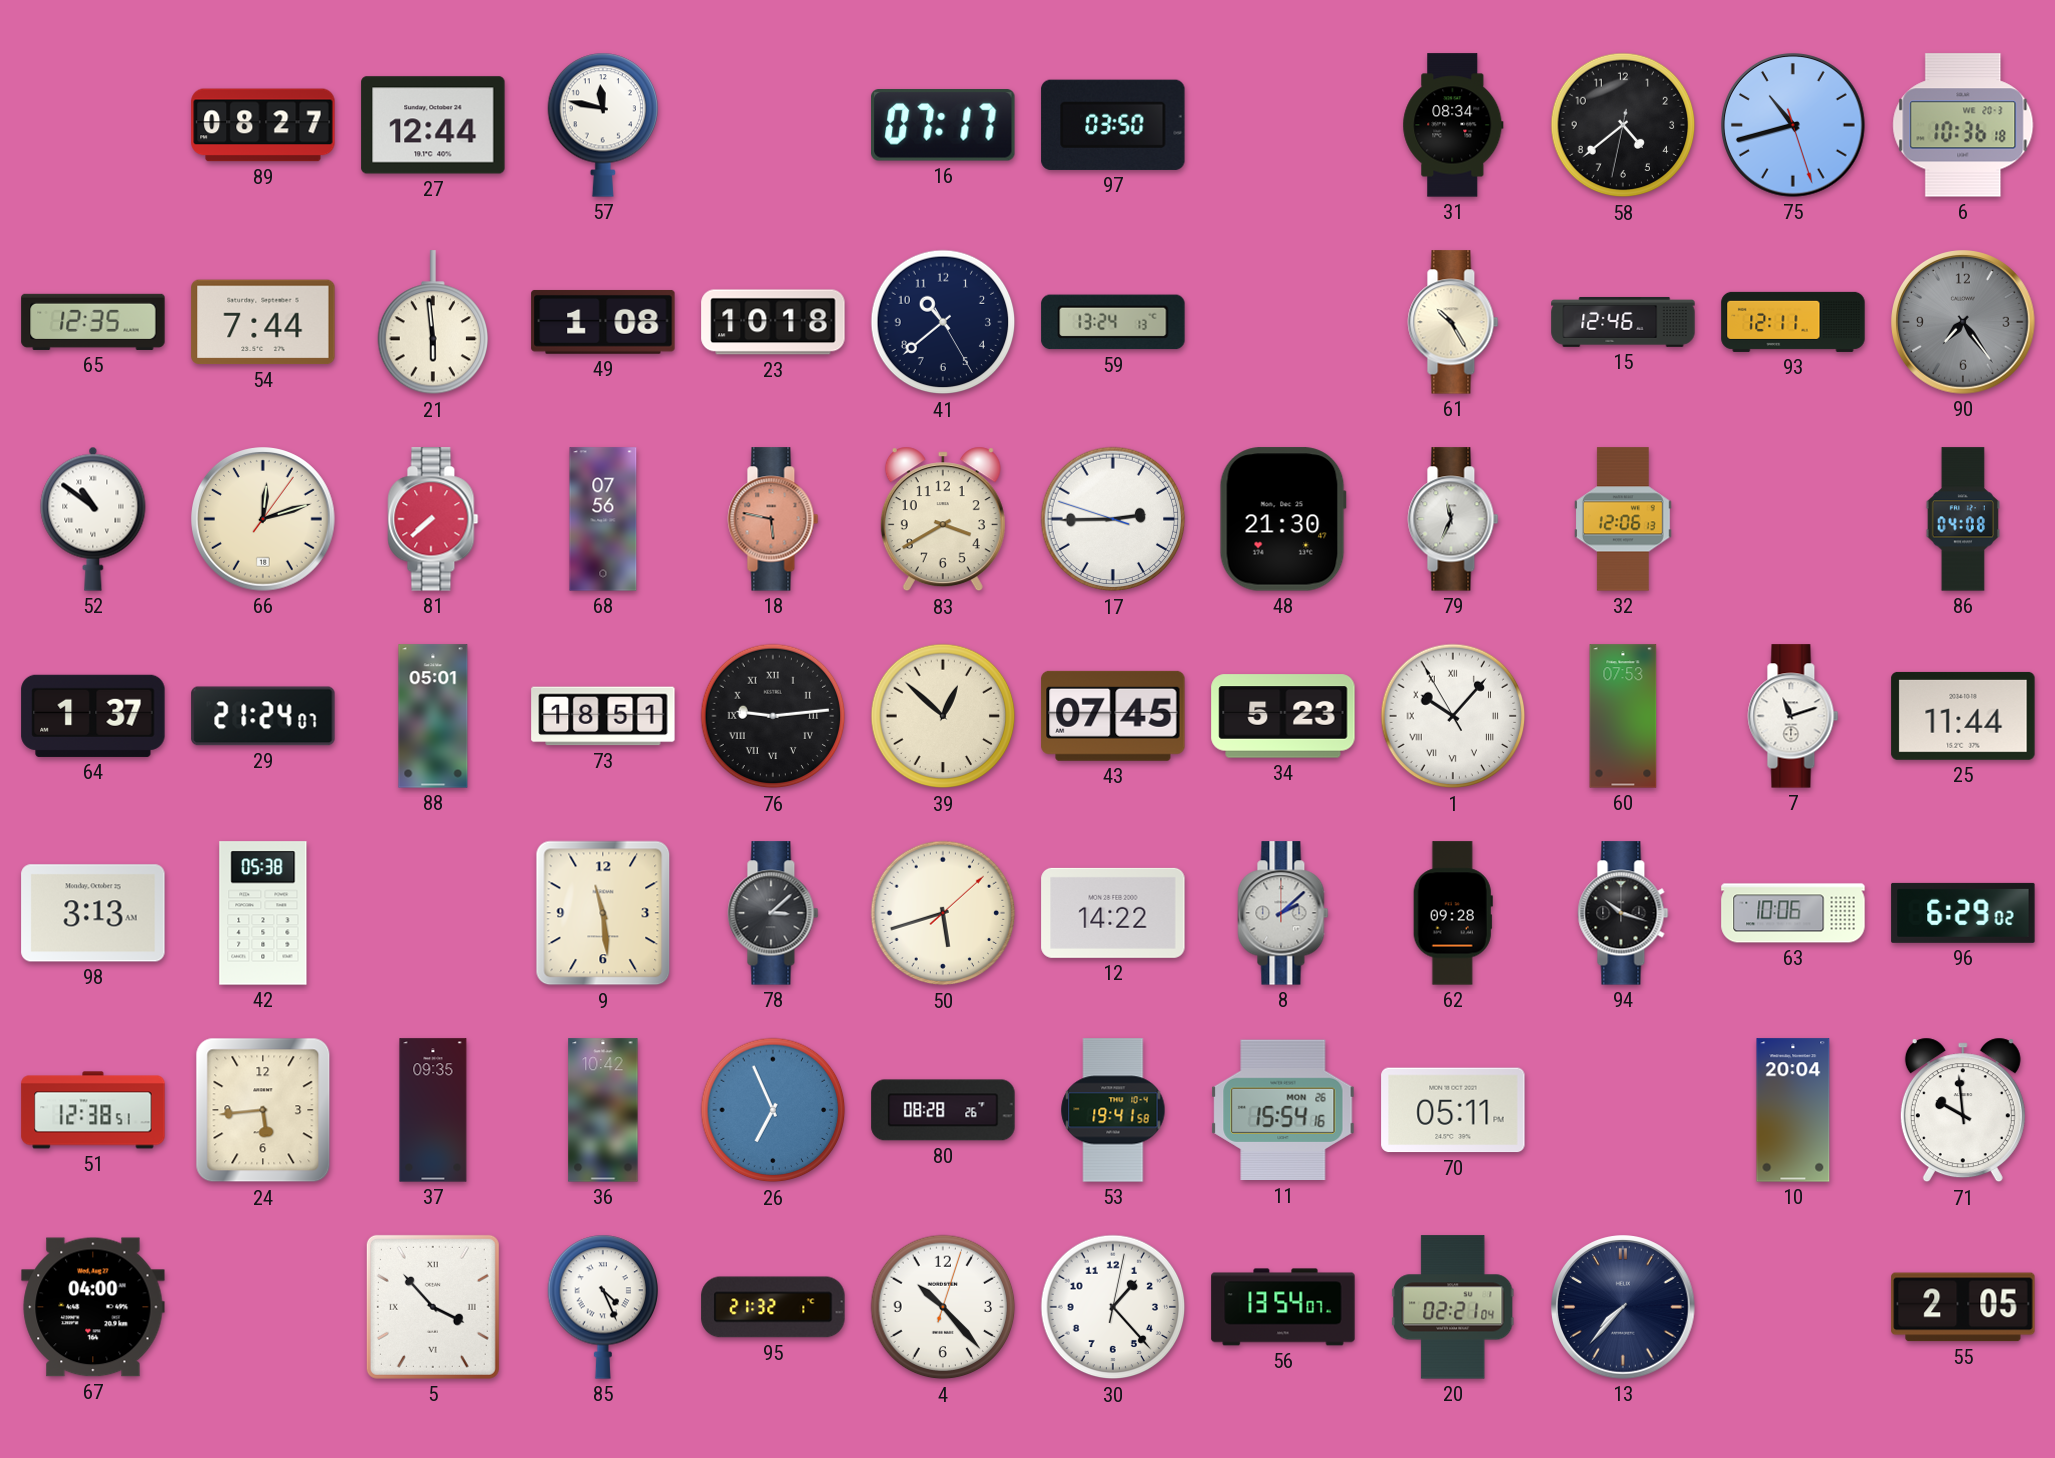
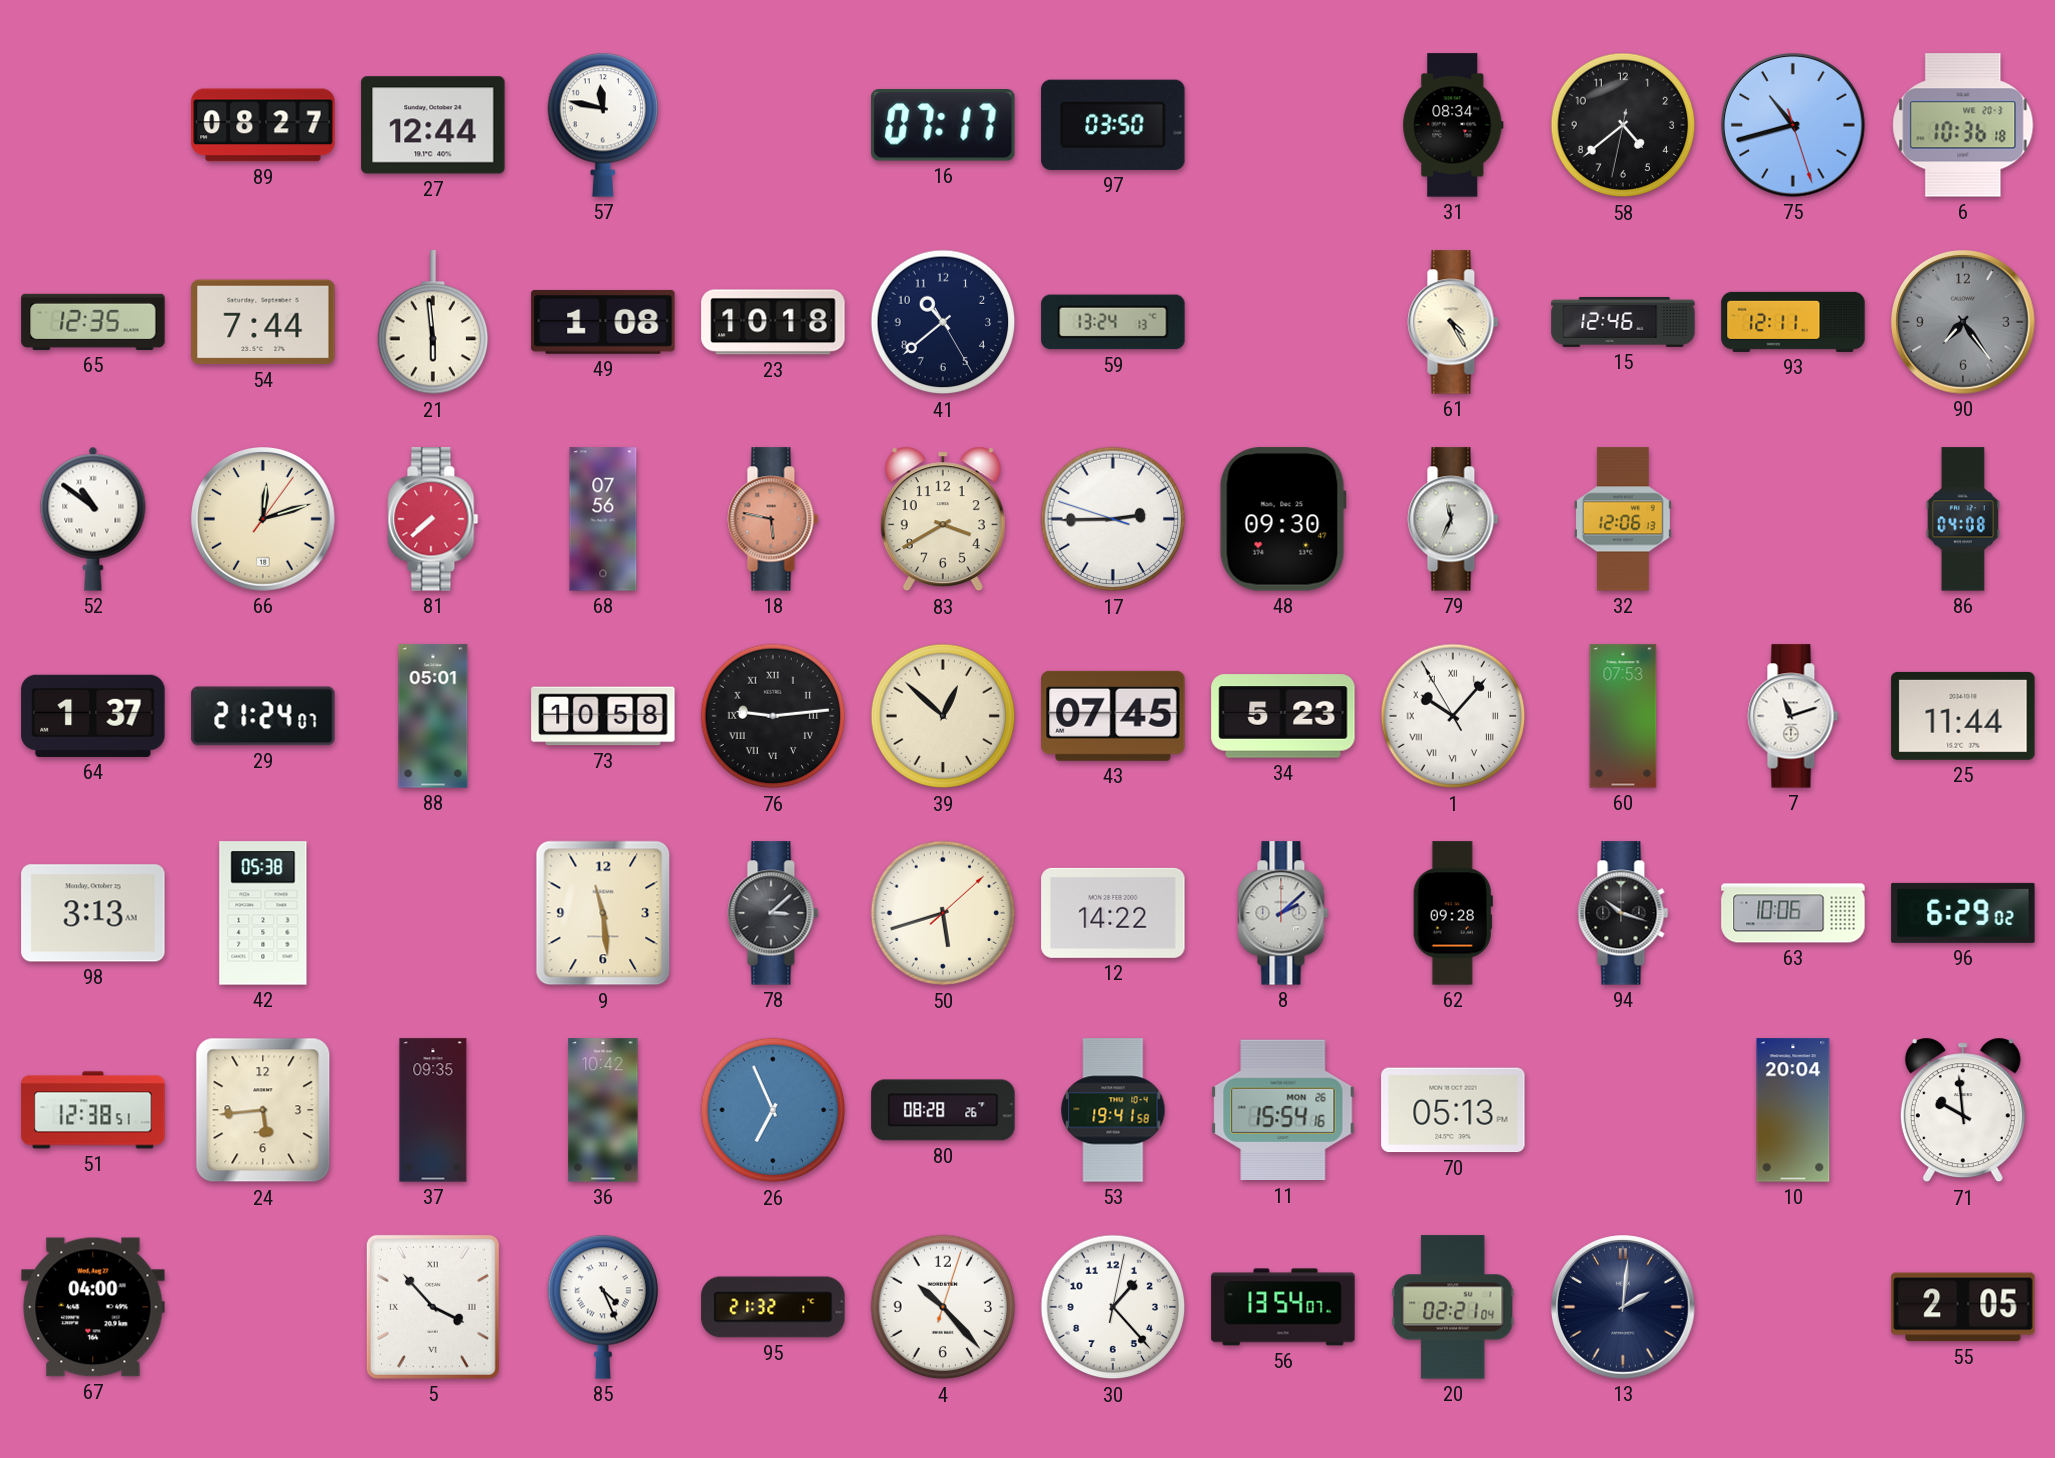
61: 10:25 -> 4:25
48: 21:30 -> 09:30
73: 18:51 -> 10:58
70: 05:11 -> 05:13
13: 7:37 -> 2:01
